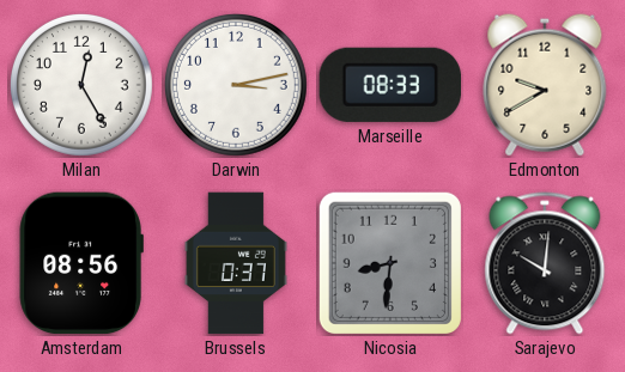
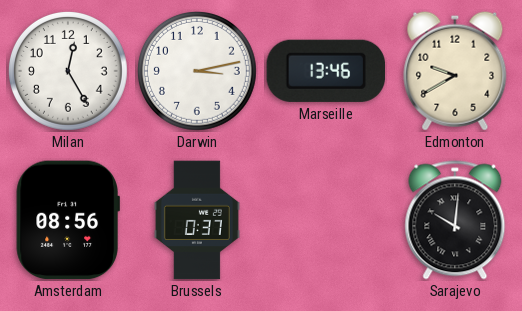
Marseille: 08:33 -> 13:46
Nicosia: 8:31 -> none
